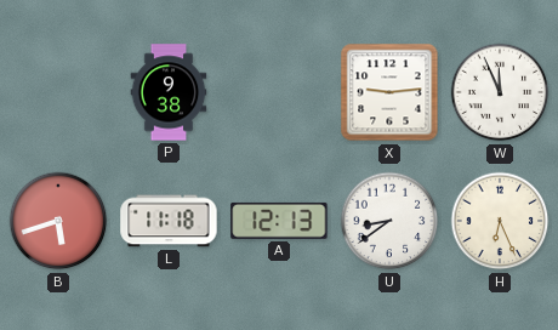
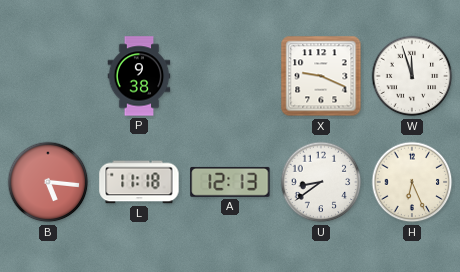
X: 9:14 -> 9:19
W: 11:56 -> 11:57
B: 5:42 -> 5:16
